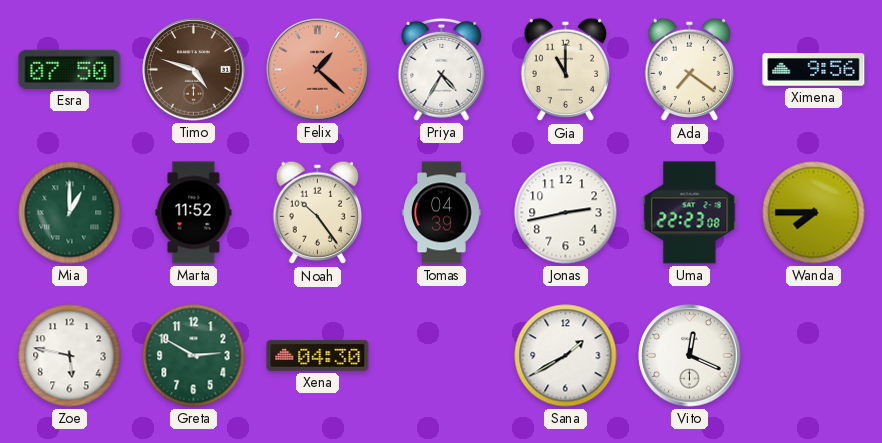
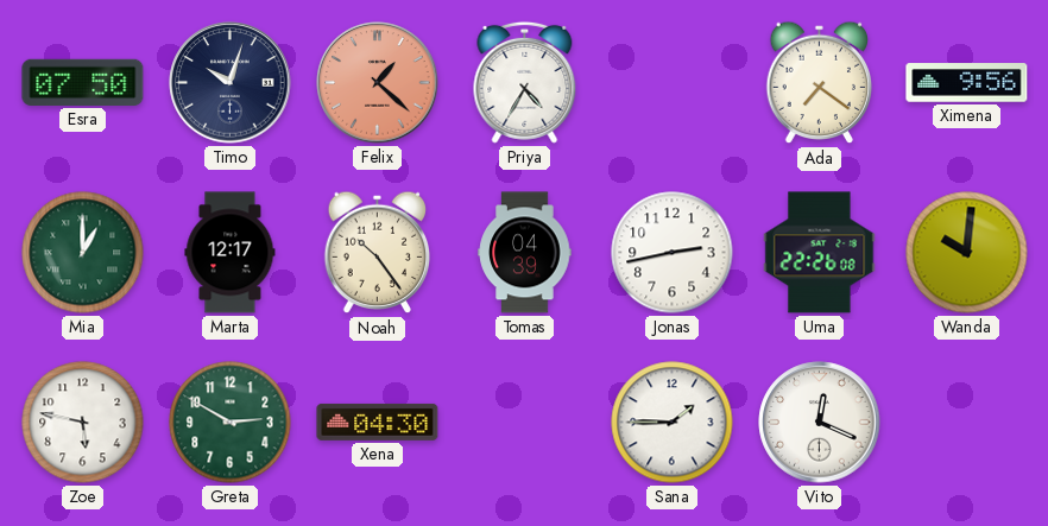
Timo: 4:48 -> 10:03
Timo dial: brown -> navy
Gia: 11:00 -> none
Marta: 11:52 -> 12:17
Uma: 22:23 -> 22:26
Wanda: 7:45 -> 10:01
Sana: 1:40 -> 1:45
